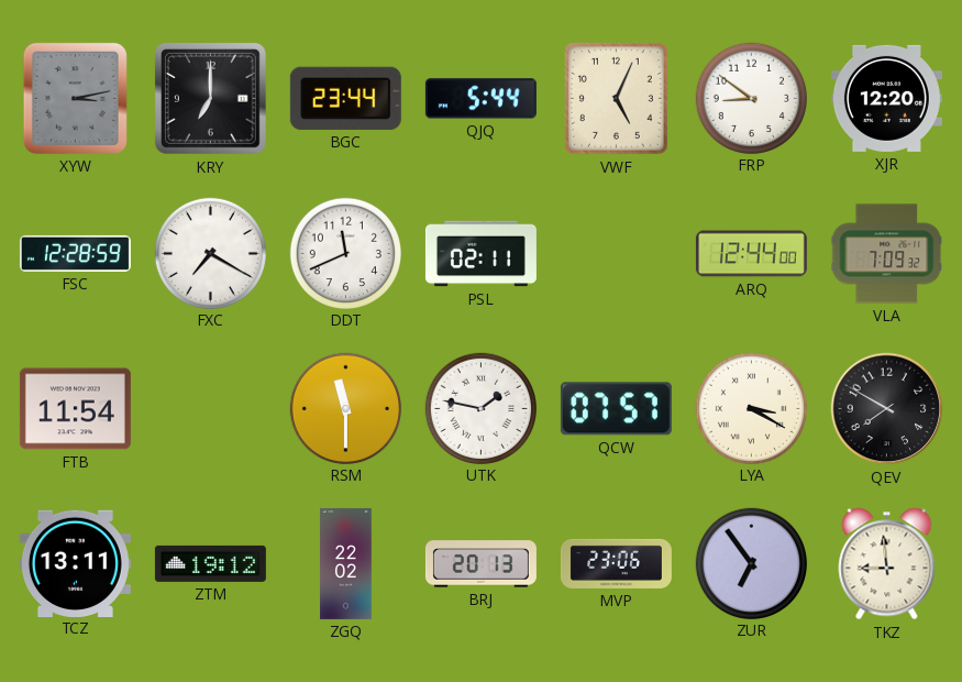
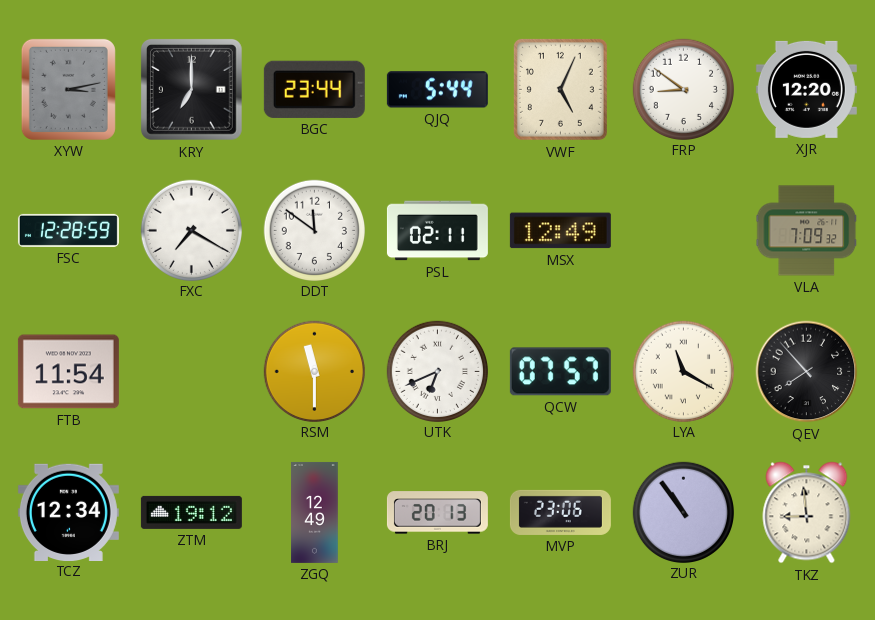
DDT: 11:41 -> 11:51
MSX: none -> 12:49
ARQ: 12:44 -> none
UTK: 1:47 -> 6:41
LYA: 3:20 -> 11:20
QEV: 7:50 -> 7:53
TCZ: 13:11 -> 12:34
ZGQ: 22:02 -> 12:49
ZUR: 6:54 -> 10:54
